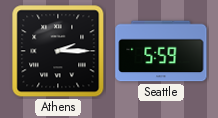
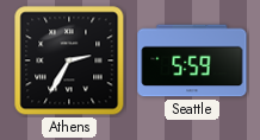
Athens: 2:15 -> 2:35
